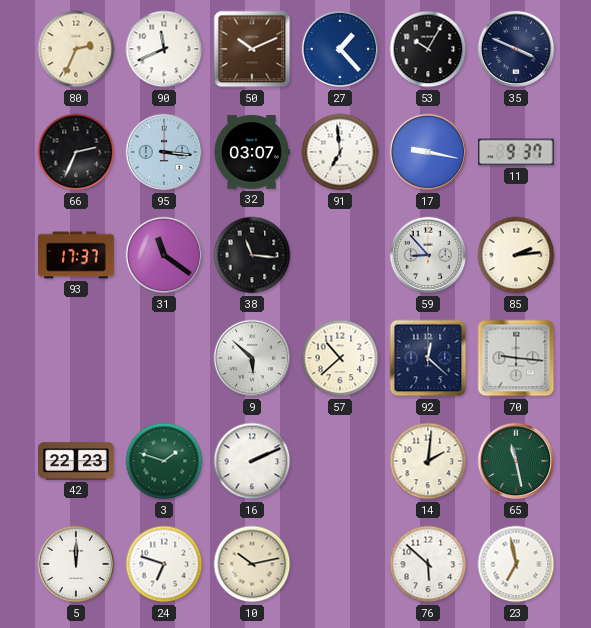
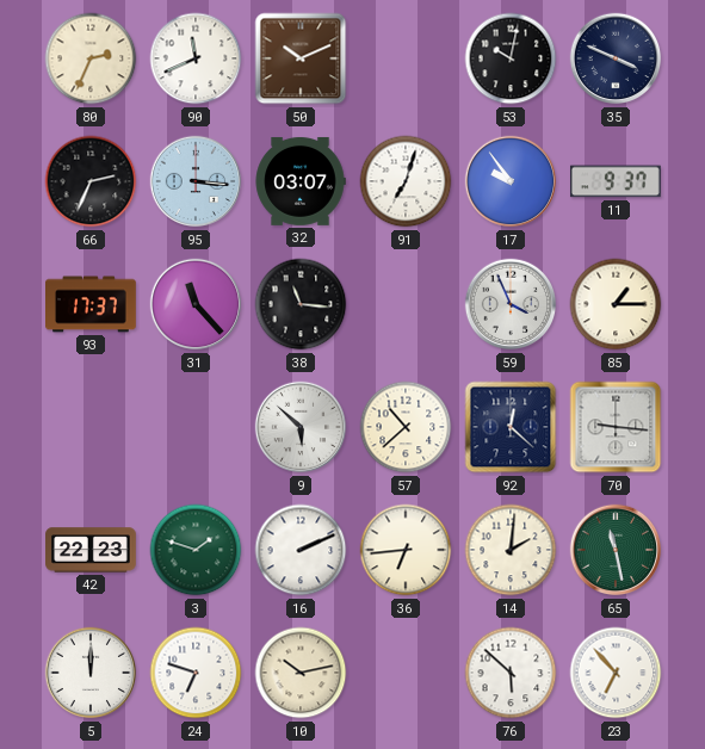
27: 1:23 -> none
53: 10:05 -> 10:02
91: 6:59 -> 7:03
17: 9:17 -> 9:54
31: 11:21 -> 11:23
59: 8:53 -> 3:56
85: 2:14 -> 1:15
36: none -> 6:44
23: 6:58 -> 6:53
